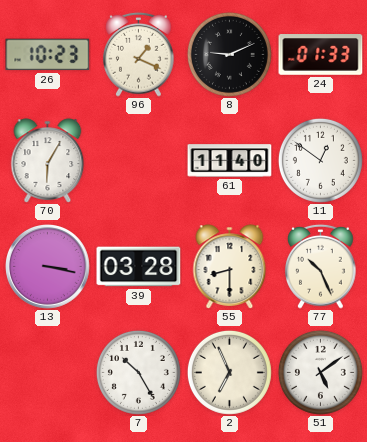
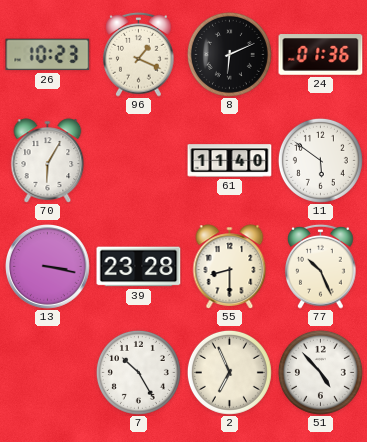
8: 9:11 -> 6:11
24: 01:33 -> 01:36
11: 12:51 -> 5:51
39: 03:28 -> 23:28
51: 5:09 -> 4:53
